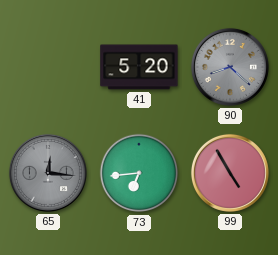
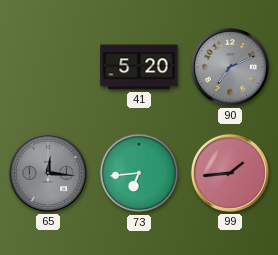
90: 8:22 -> 7:11
99: 4:55 -> 1:44
